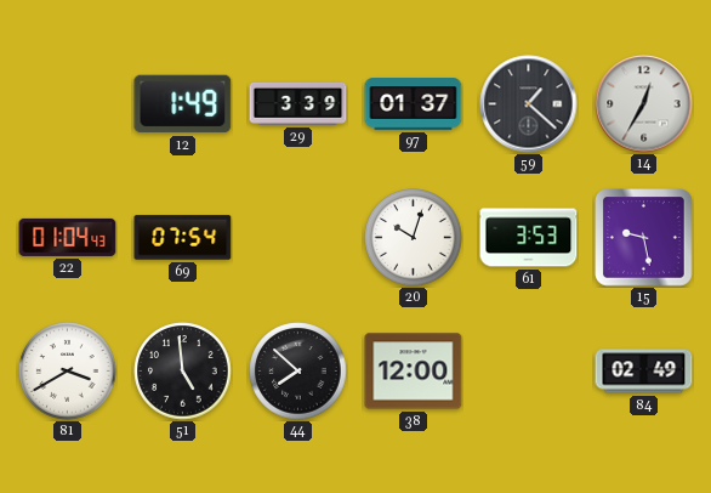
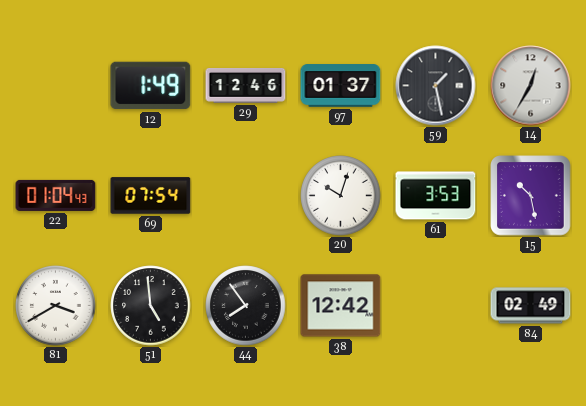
29: 3:39 -> 12:46
59: 1:22 -> 1:28
15: 9:28 -> 10:28
44: 7:52 -> 7:54
38: 12:00 -> 12:42
